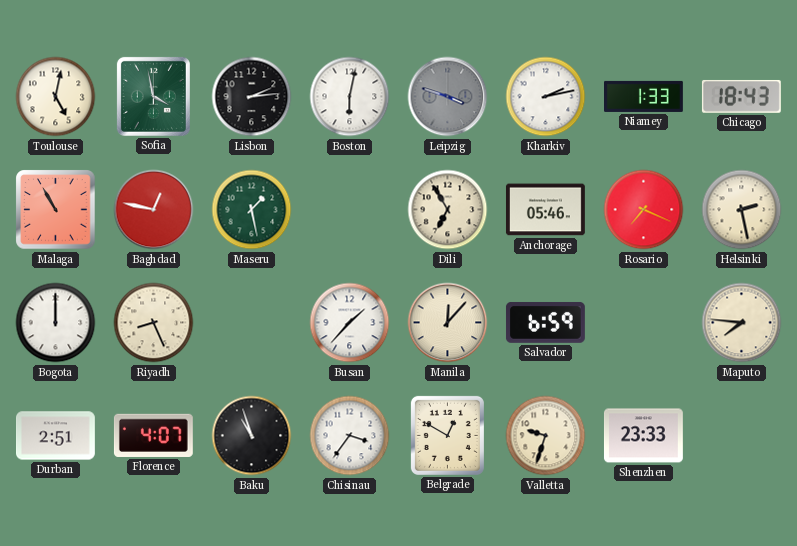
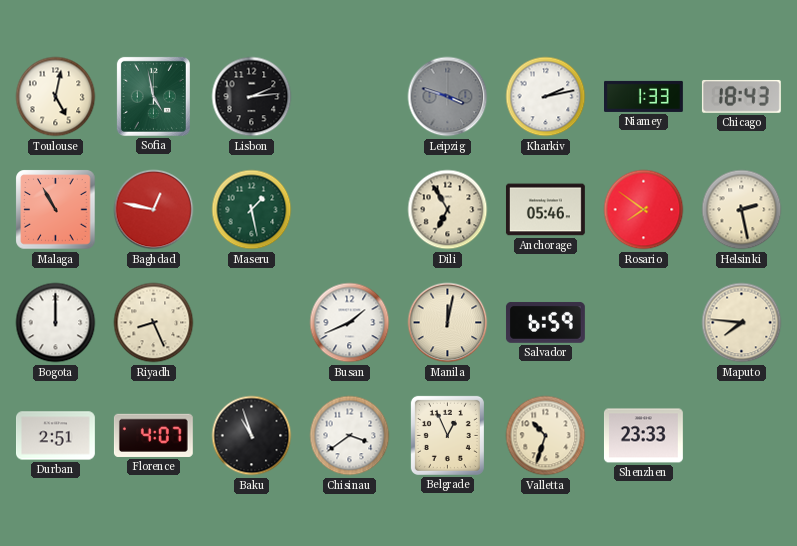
Sofia: 3:58 -> 4:58
Boston: 6:02 -> none
Rosario: 7:19 -> 7:51
Busan: 1:37 -> 1:41
Manila: 12:07 -> 12:02
Chisinau: 3:36 -> 3:39
Belgrade: 12:50 -> 12:56
Valletta: 9:33 -> 10:33
